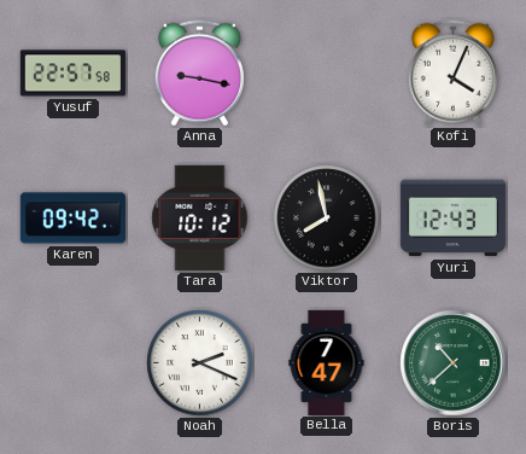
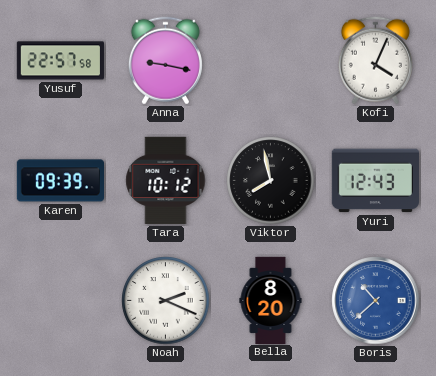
Karen: 09:42 -> 09:39
Bella: 7:47 -> 8:20
Boris dial: green -> blue
